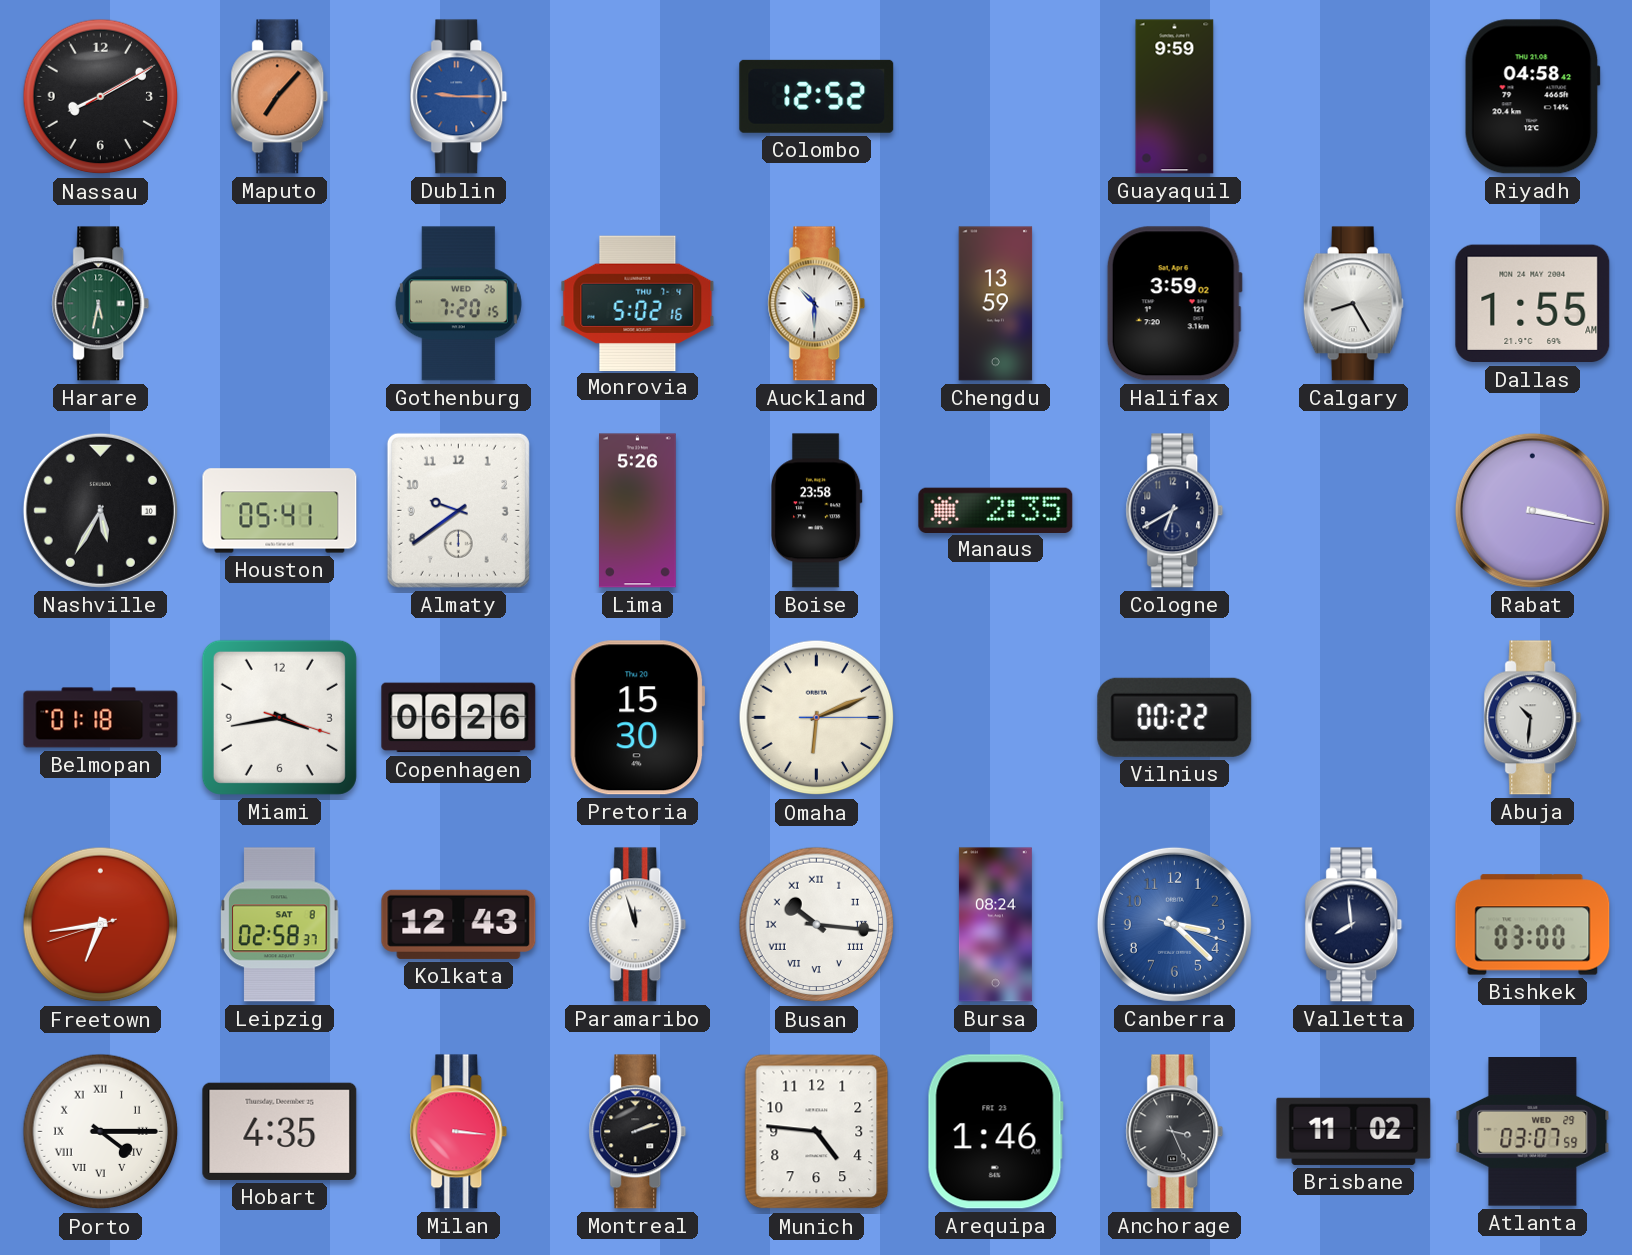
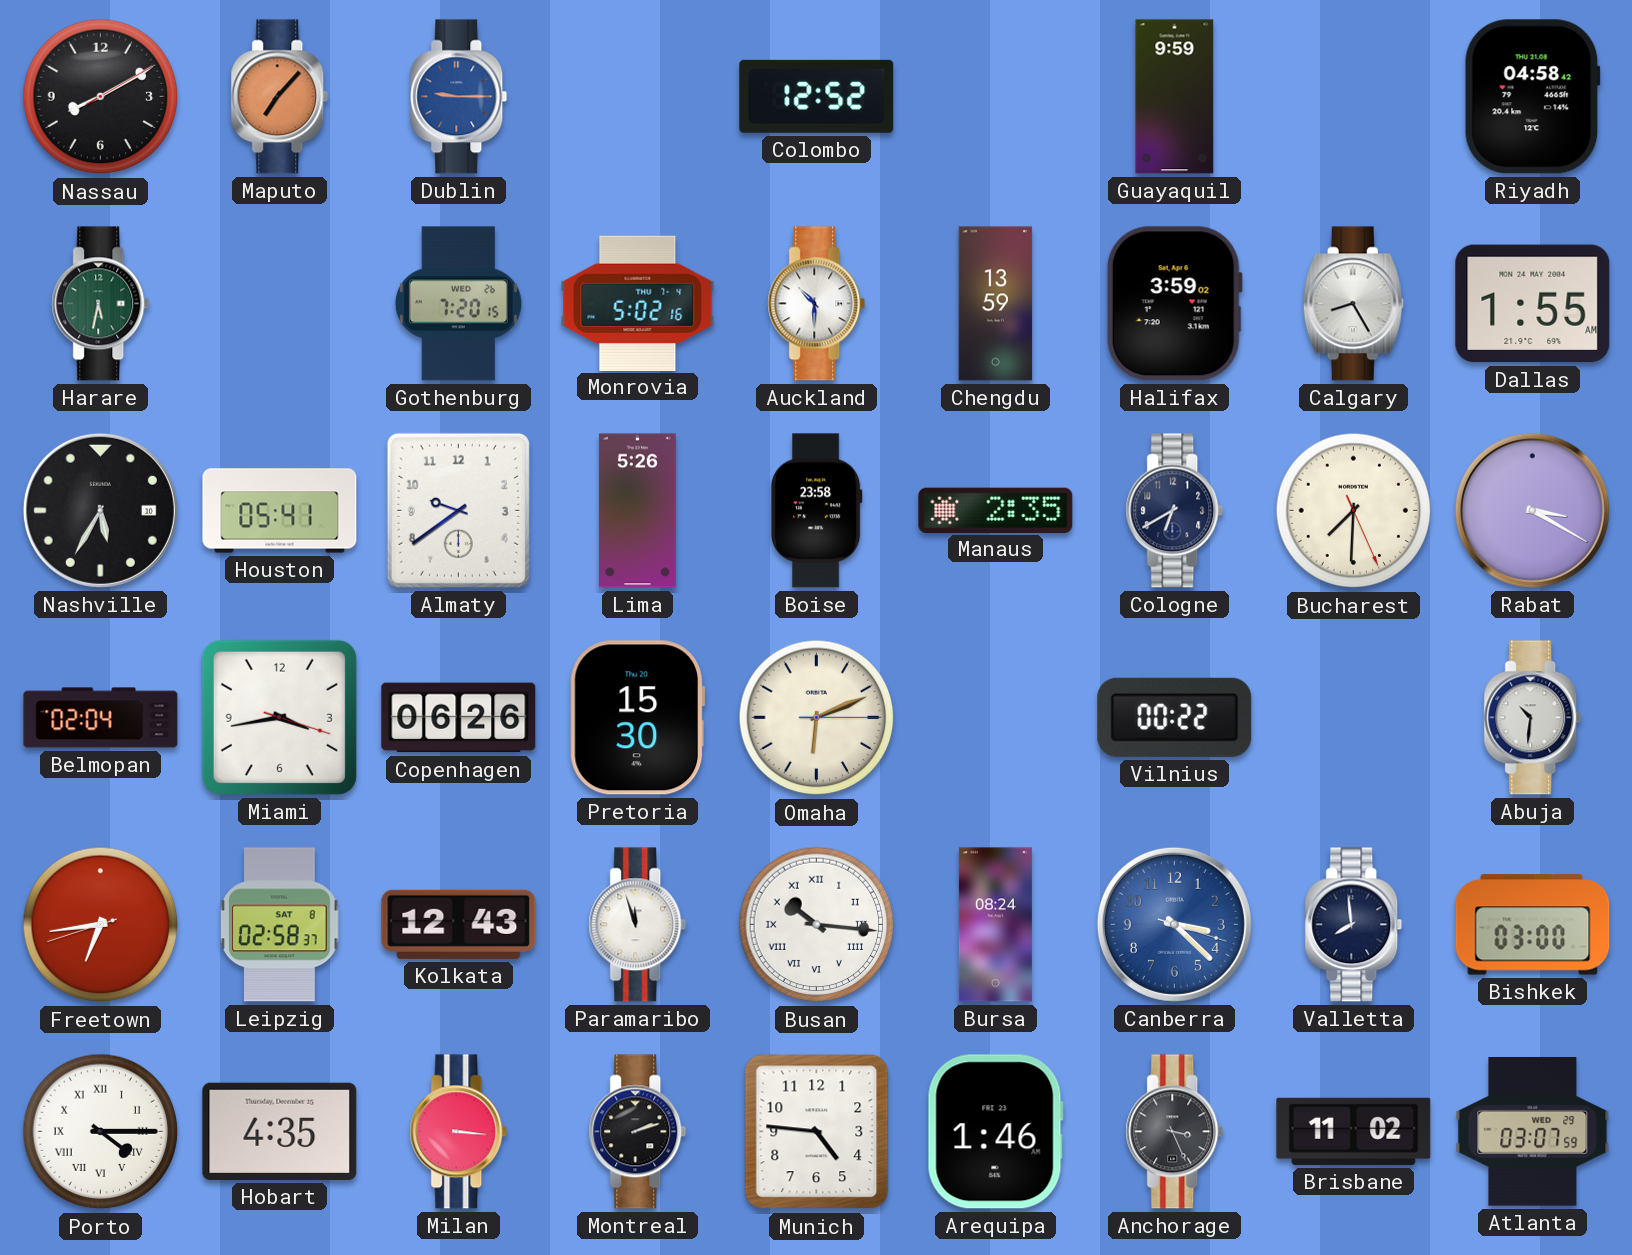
Bucharest: none -> 7:30
Rabat: 3:17 -> 3:20
Belmopan: 01:18 -> 02:04
